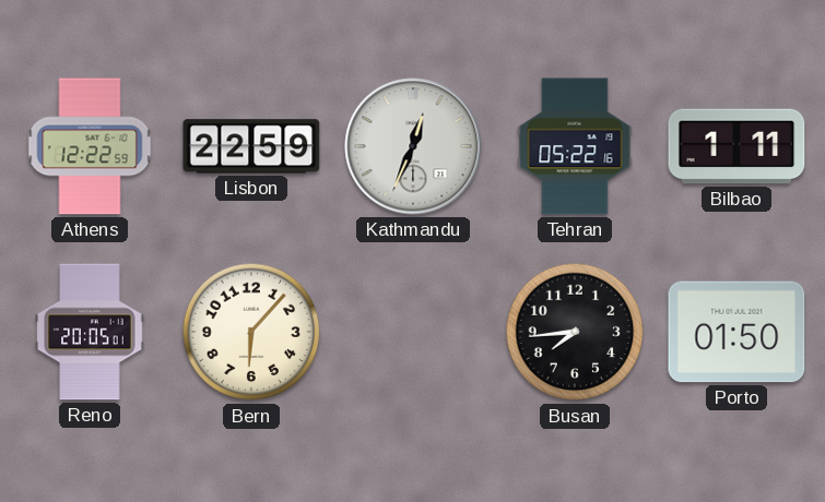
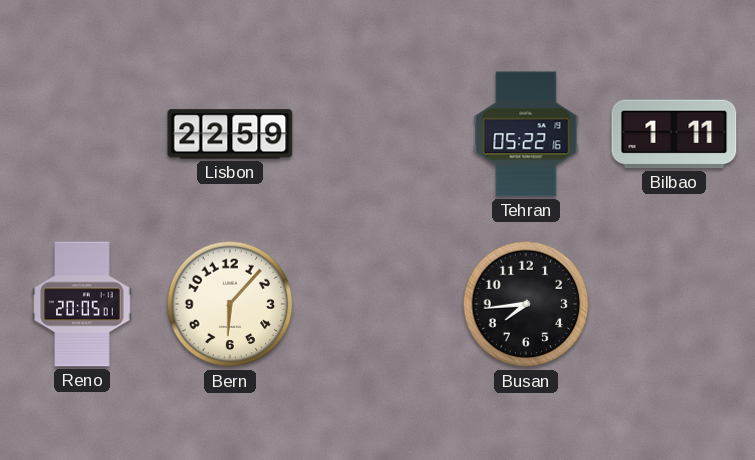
Athens: 12:22 -> none
Kathmandu: 12:34 -> none
Porto: 01:50 -> none
